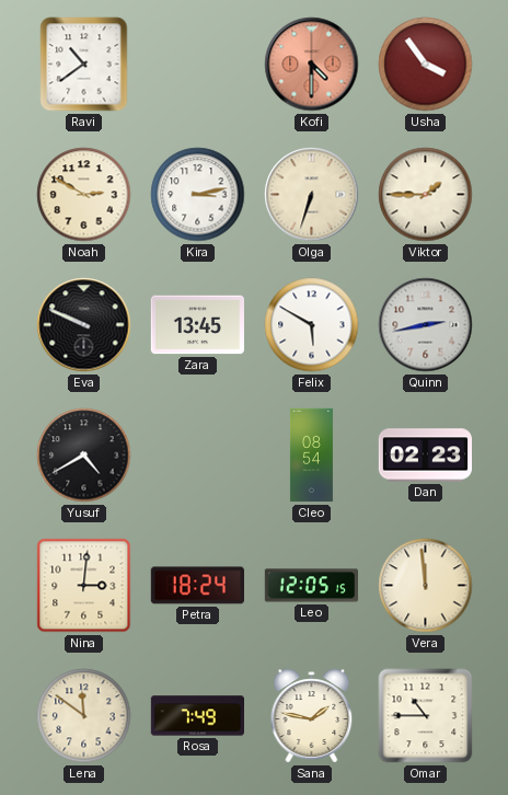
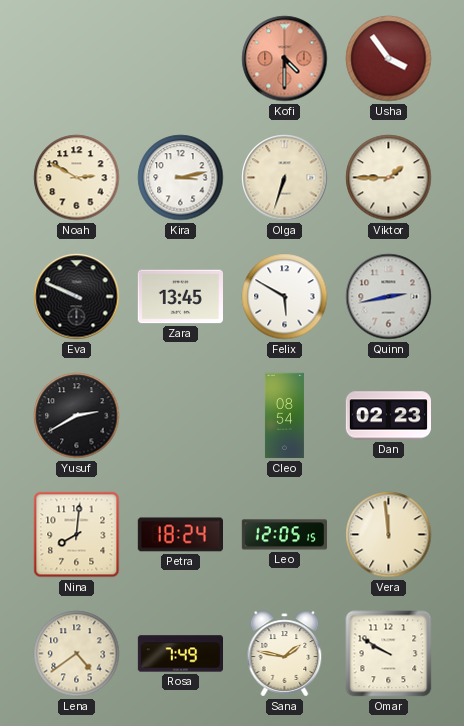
Ravi: 10:39 -> none
Yusuf: 4:40 -> 2:40
Nina: 3:01 -> 8:01
Lena: 11:51 -> 4:39
Omar: 10:45 -> 9:50
